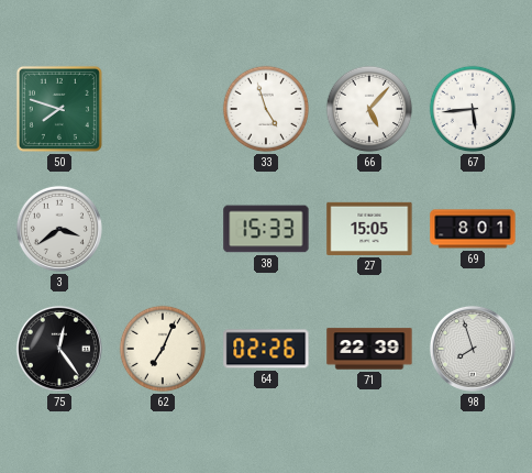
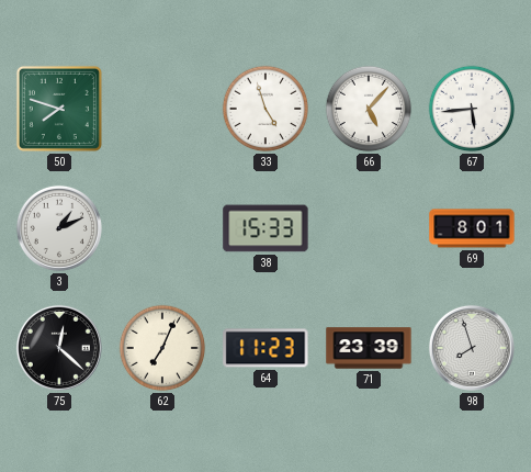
3: 3:39 -> 1:11
27: 15:05 -> none
75: 12:24 -> 12:22
64: 02:26 -> 11:23
71: 22:39 -> 23:39
